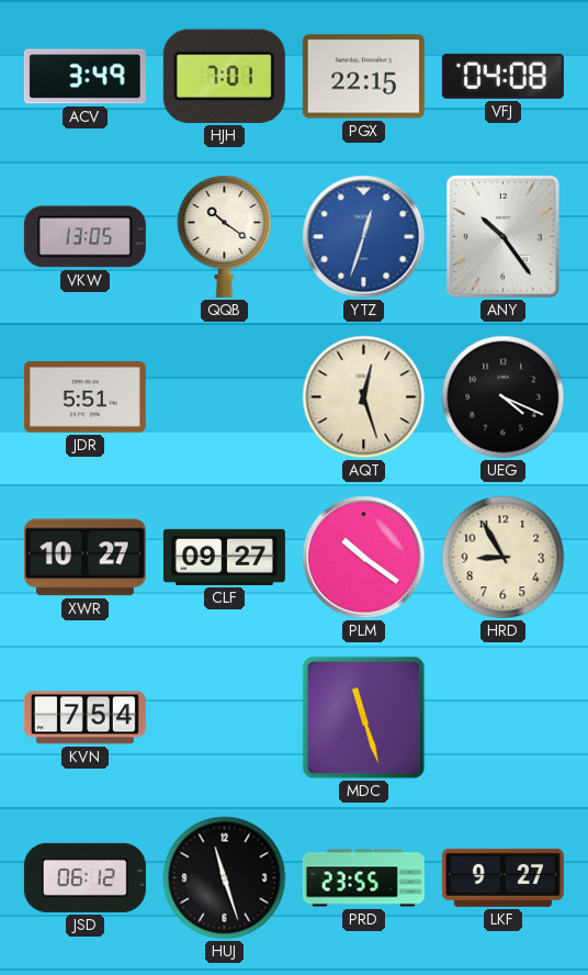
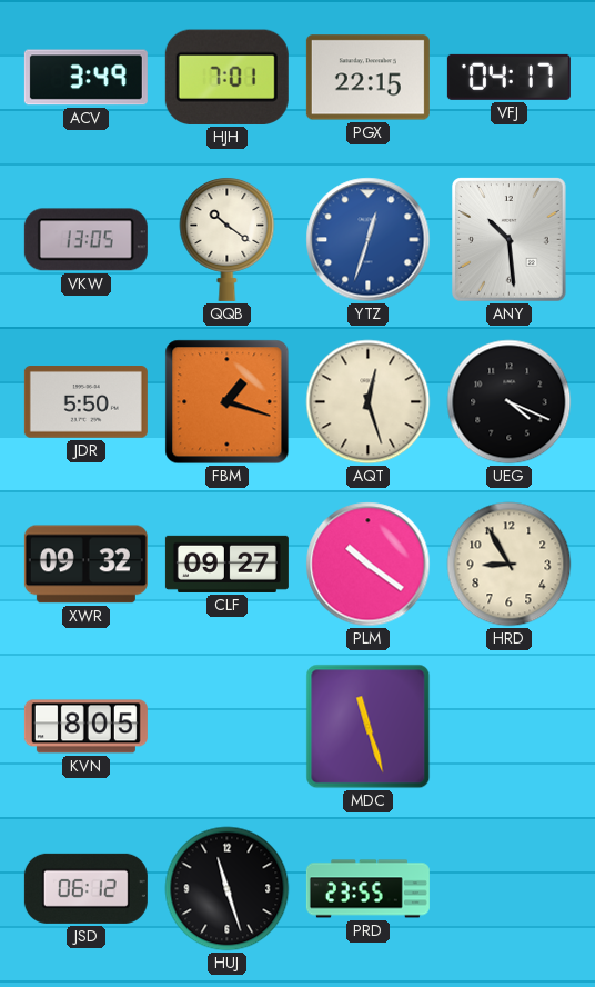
VFJ: 04:08 -> 04:17
ANY: 10:24 -> 10:29
JDR: 5:51 -> 5:50
FBM: none -> 1:18
XWR: 10:27 -> 09:32
KVN: 7:54 -> 8:05
LKF: 9:27 -> none
